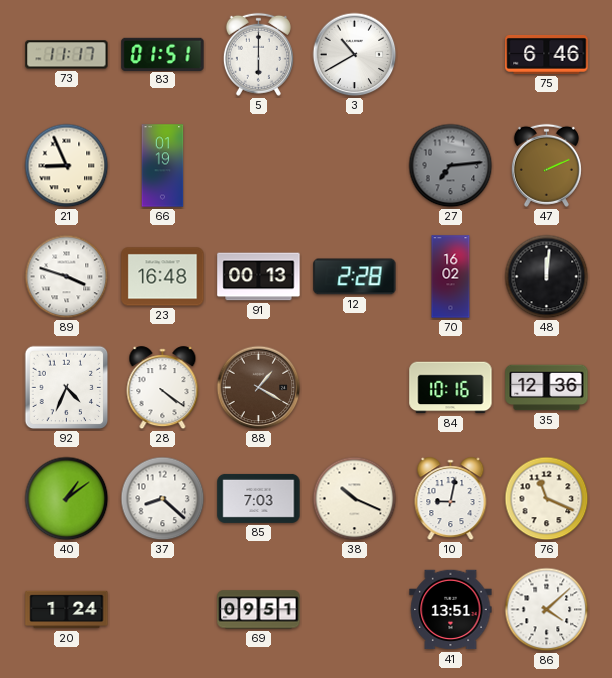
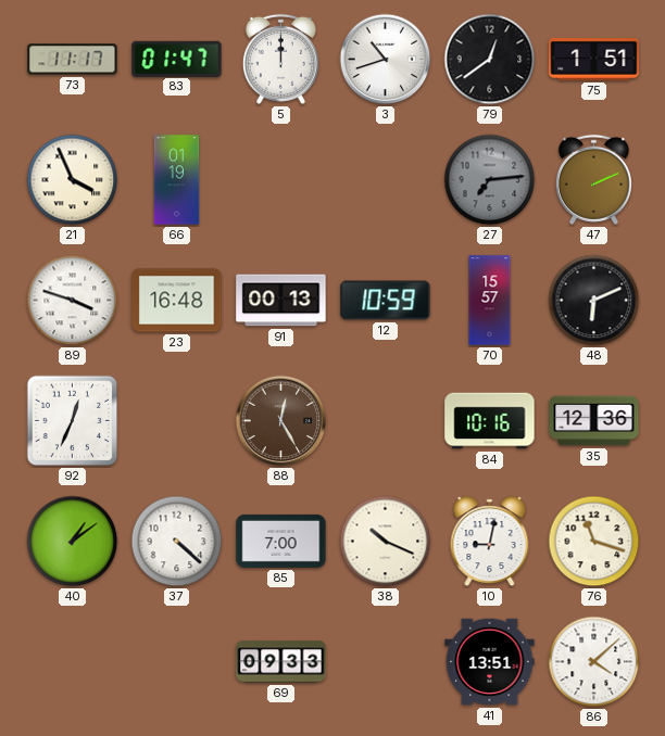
83: 01:51 -> 01:47
5: 6:00 -> 12:00
3: 10:40 -> 10:42
79: none -> 12:39
75: 6:46 -> 1:51
21: 8:56 -> 3:56
12: 2:28 -> 10:59
70: 16:02 -> 15:57
48: 12:01 -> 6:11
92: 4:34 -> 12:34
28: 4:21 -> none
88: 1:20 -> 12:25
37: 8:22 -> 4:22
85: 7:03 -> 7:00
76: 11:19 -> 11:18
20: 1:24 -> none
69: 09:51 -> 09:33
